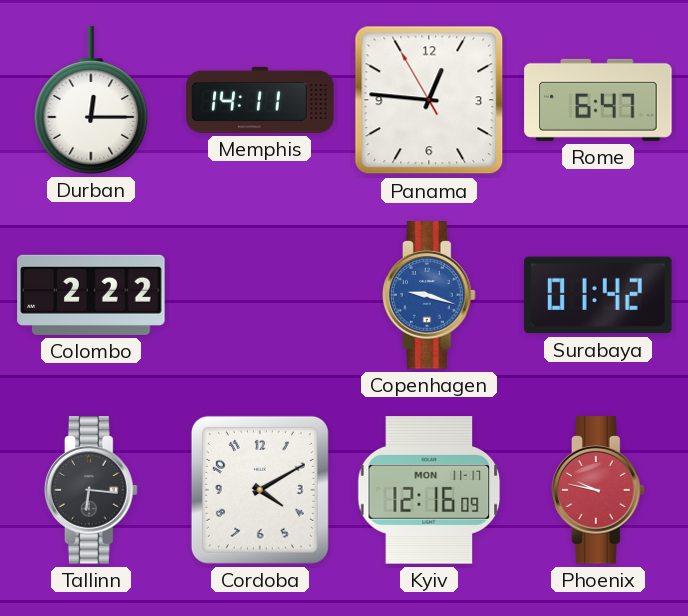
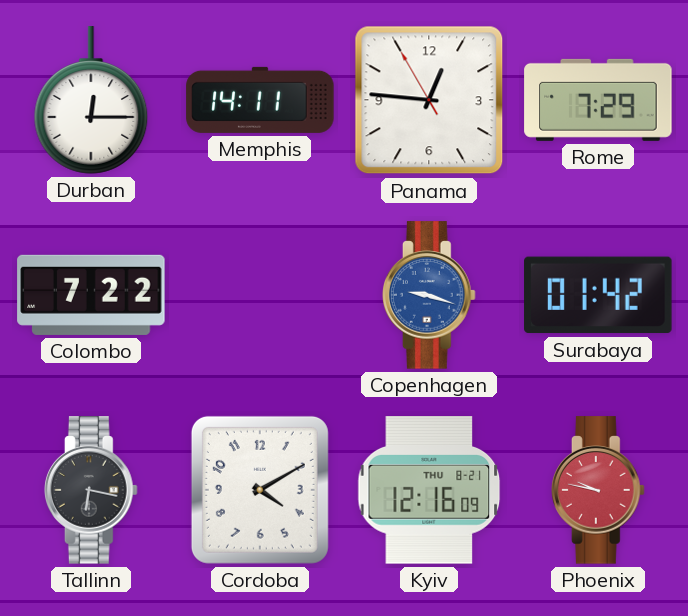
Rome: 6:47 -> 7:29
Colombo: 2:22 -> 7:22
Tallinn: 6:16 -> 6:17
Kyiv date: MON 11-17 -> THU 8-21
